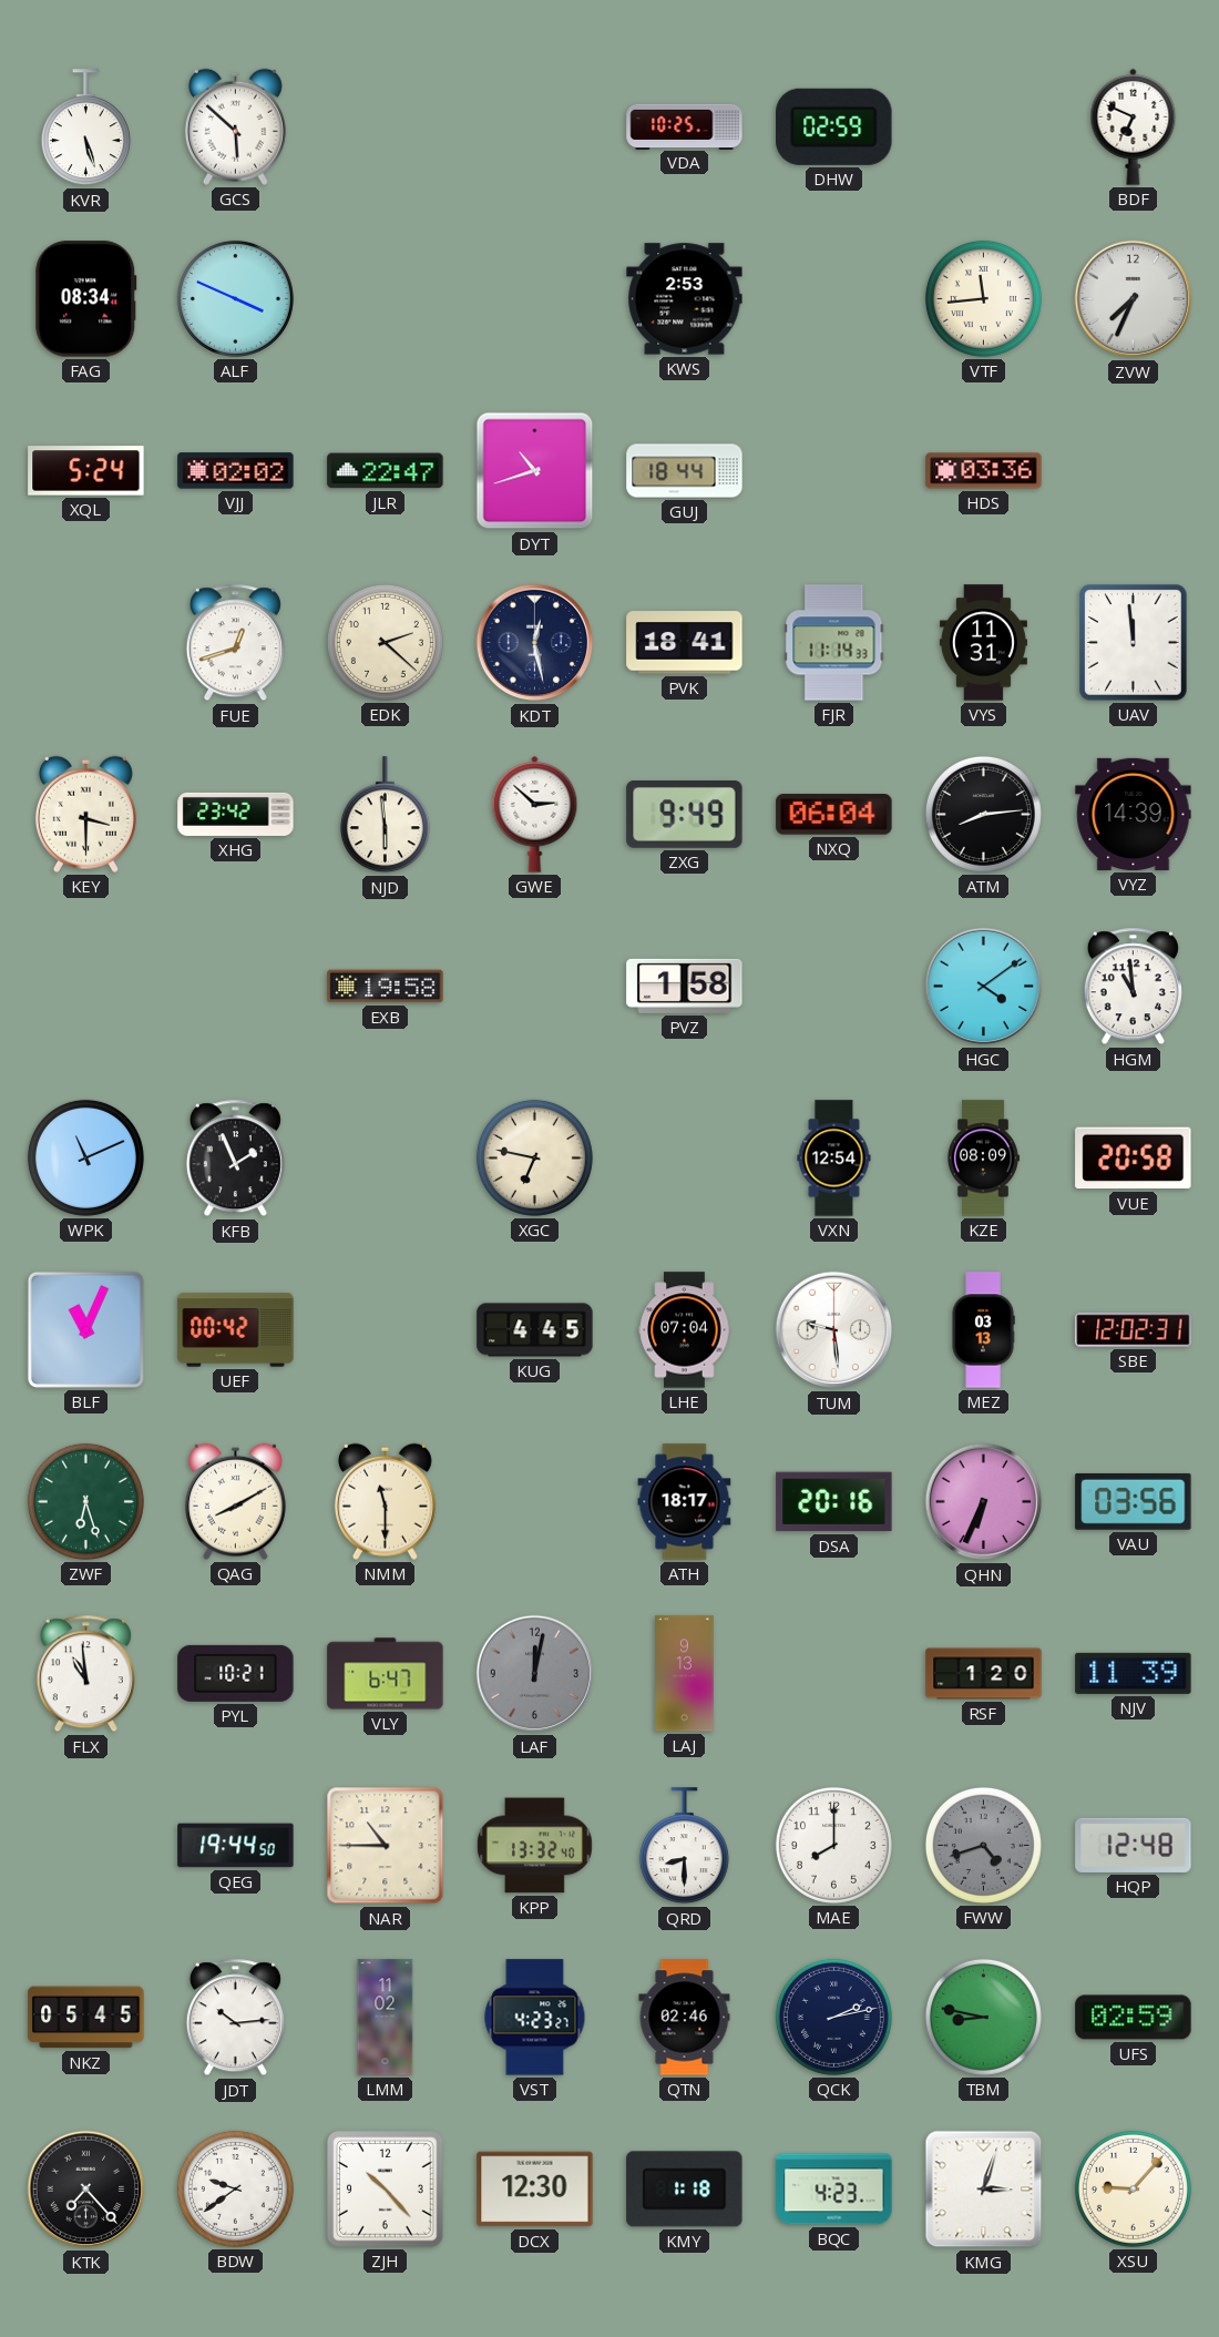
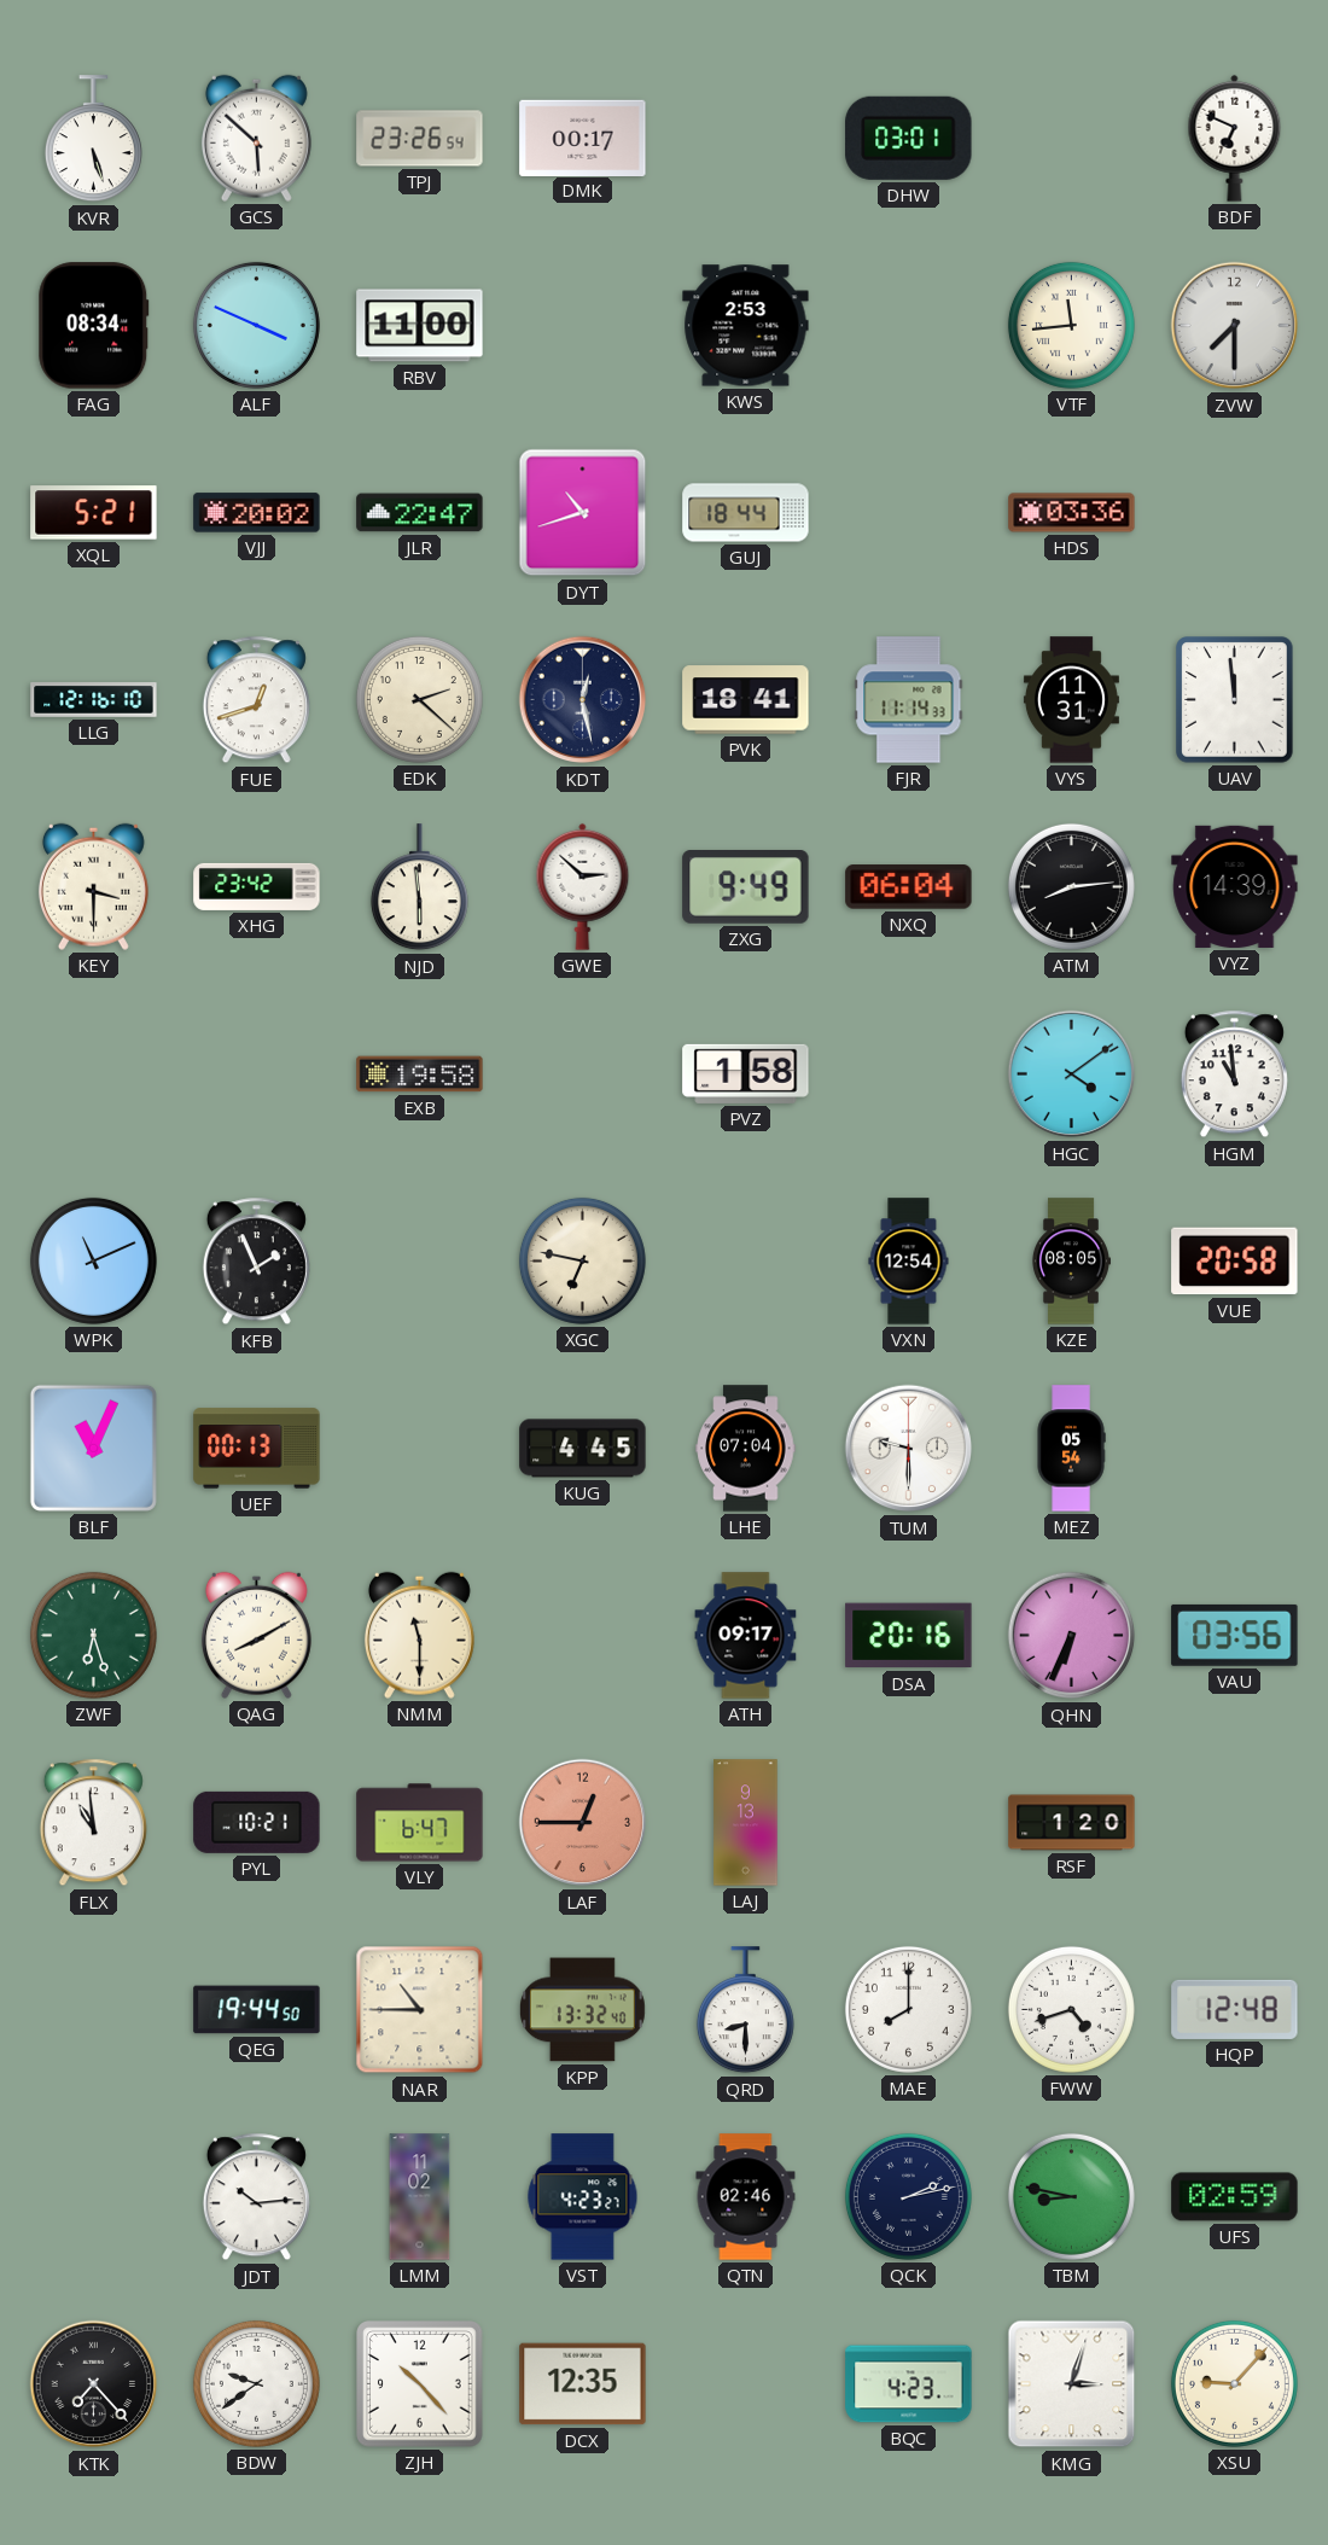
TPJ: none -> 23:26
DMK: none -> 00:17
VDA: 10:25 -> none
DHW: 02:59 -> 03:01
RBV: none -> 11:00
ZVW: 7:34 -> 7:30
XQL: 5:24 -> 5:21
VJJ: 02:02 -> 20:02
LLG: none -> 12:16
KZE: 08:09 -> 08:05
UEF: 00:42 -> 00:13
TUM: 9:29 -> 9:30
MEZ: 03:13 -> 05:54
SBE: 12:02 -> none
ATH: 18:17 -> 09:17
LAF: 12:02 -> 12:45
LAF dial: grey -> salmon
NJV: 11:39 -> none
FWW dial: grey -> white
NKZ: 05:45 -> none
DCX: 12:30 -> 12:35
KMY: 1:18 -> none
